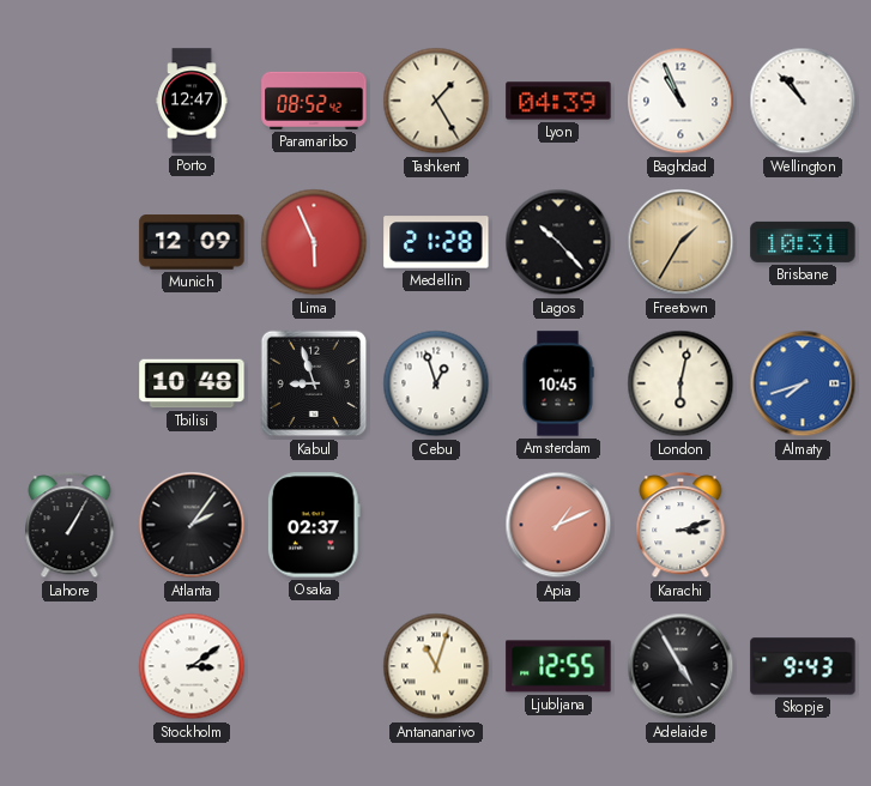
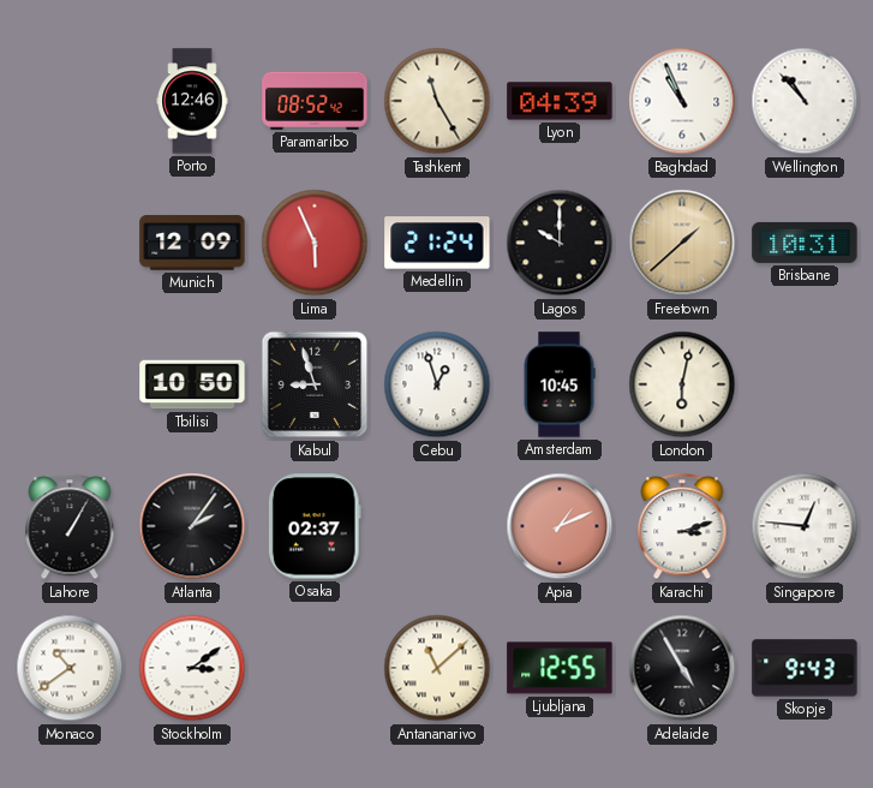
Porto: 12:47 -> 12:46
Tashkent: 1:25 -> 11:25
Medellin: 21:28 -> 21:24
Lagos: 10:23 -> 10:00
Freetown: 1:35 -> 1:38
Tbilisi: 10:48 -> 10:50
Almaty: 7:42 -> none
Singapore: none -> 12:46
Monaco: none -> 10:39
Antananarivo: 11:03 -> 11:08
